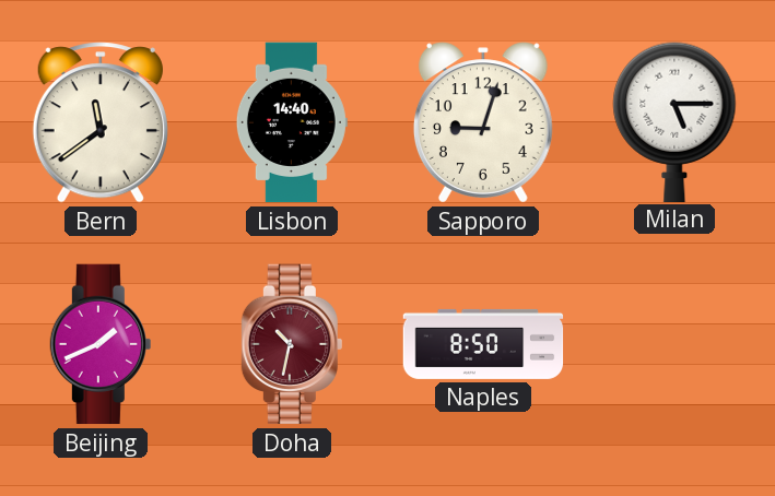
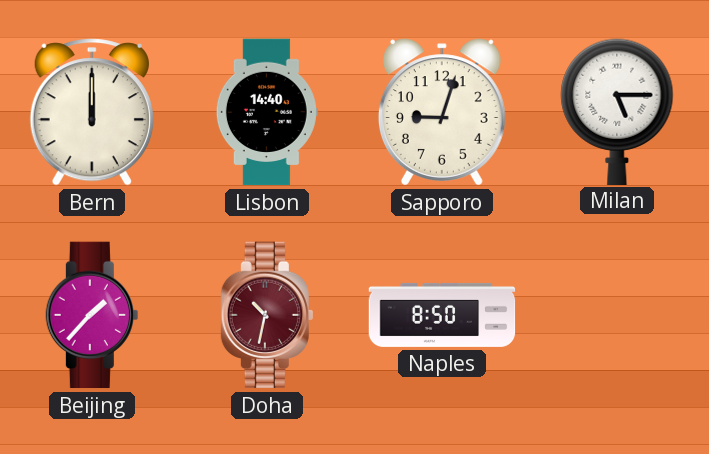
Bern: 11:39 -> 12:00
Beijing: 1:41 -> 1:37
